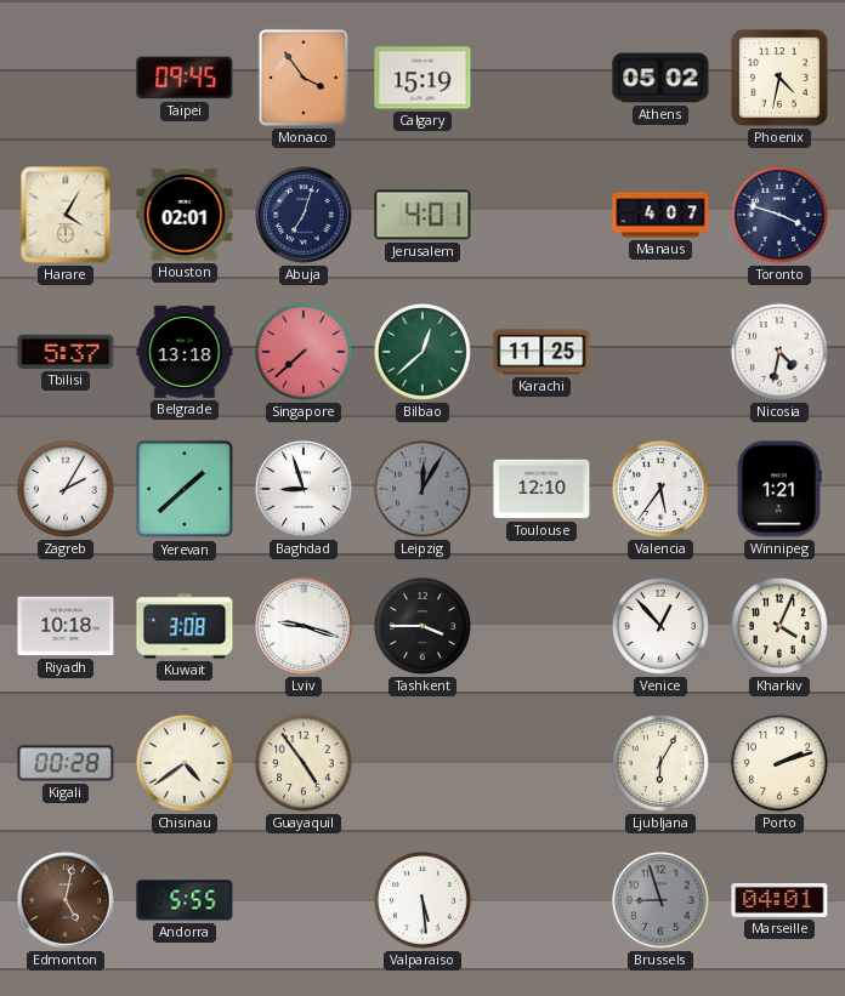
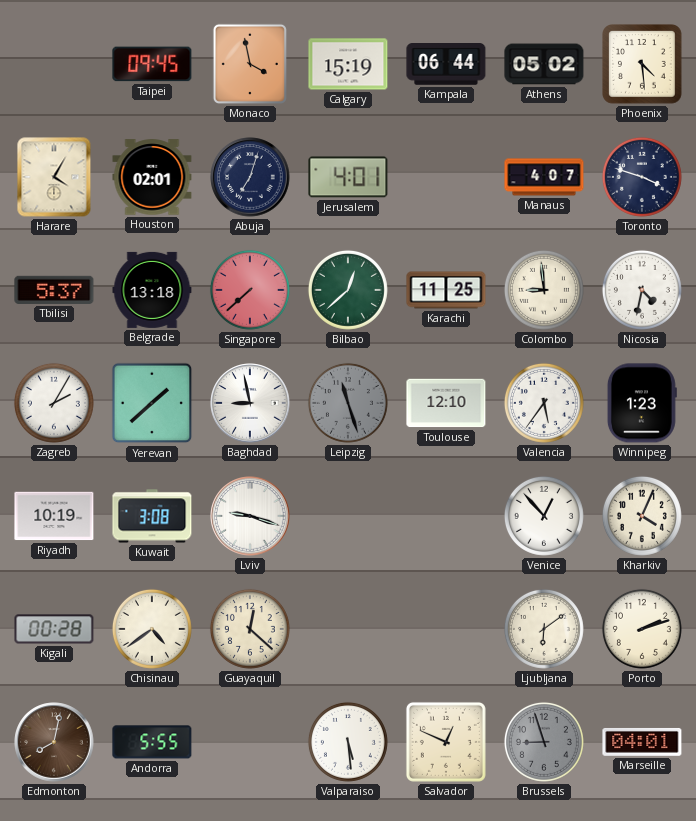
Monaco: 3:54 -> 3:58
Kampala: none -> 06:44
Phoenix: 4:32 -> 4:29
Colombo: none -> 8:59
Baghdad: 8:57 -> 8:58
Leipzig: 12:05 -> 11:27
Winnipeg: 1:21 -> 1:23
Riyadh: 10:18 -> 10:19
Tashkent: 3:45 -> none
Guayaquil: 4:54 -> 12:22
Ljubljana: 6:05 -> 6:09
Edmonton: 5:02 -> 8:02
Salvador: none -> 12:49
